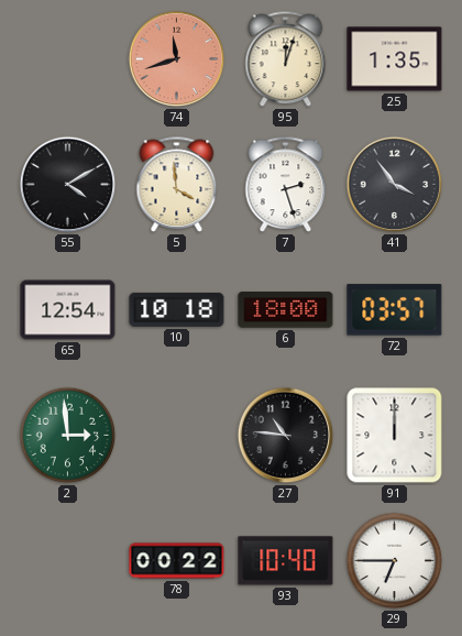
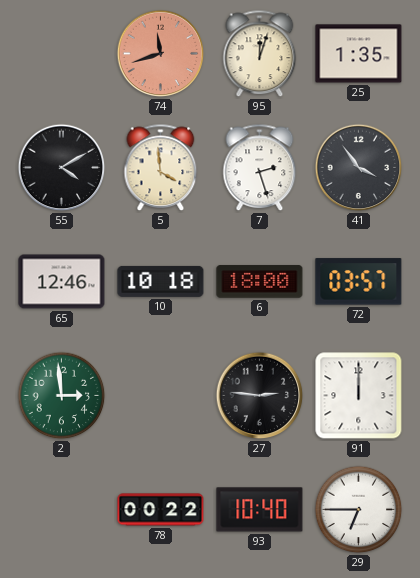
65: 12:54 -> 12:46
27: 10:46 -> 2:46
